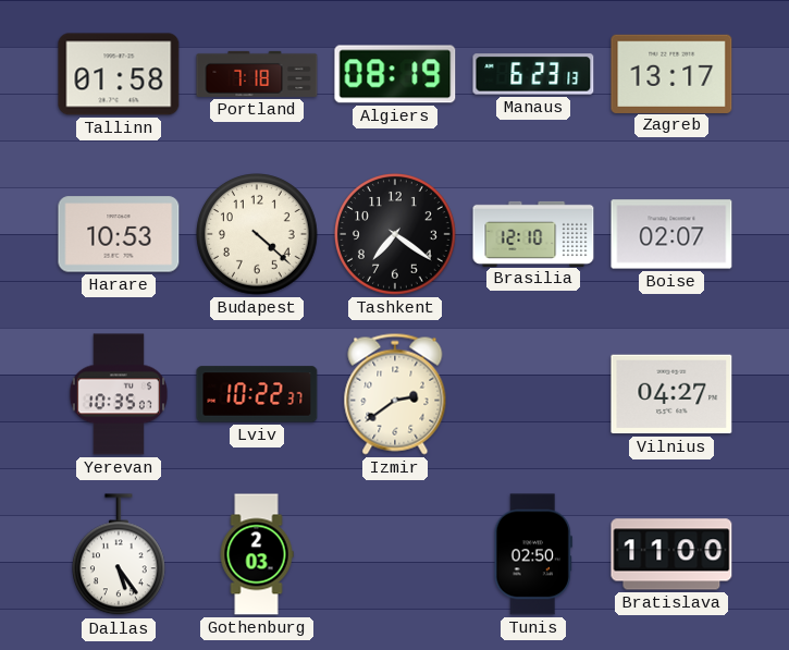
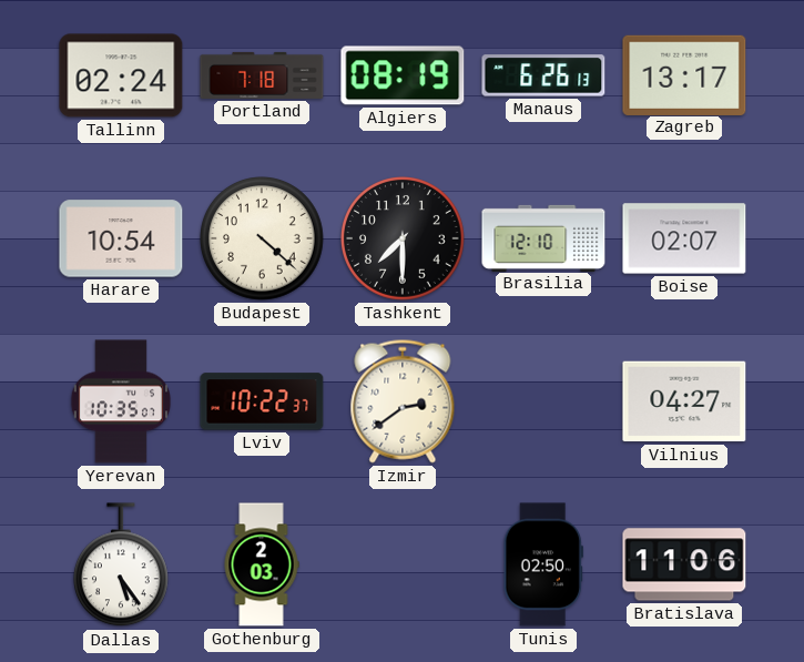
Tallinn: 01:58 -> 02:24
Manaus: 6:23 -> 6:26
Harare: 10:53 -> 10:54
Tashkent: 7:21 -> 7:30
Bratislava: 11:00 -> 11:06
